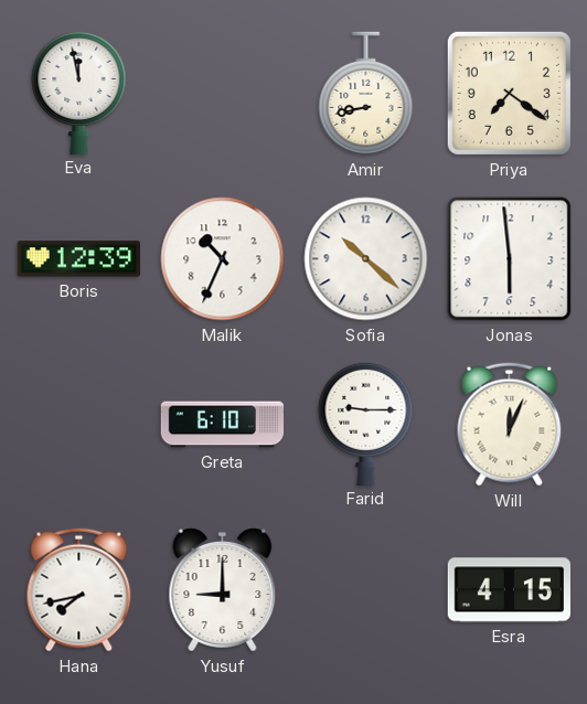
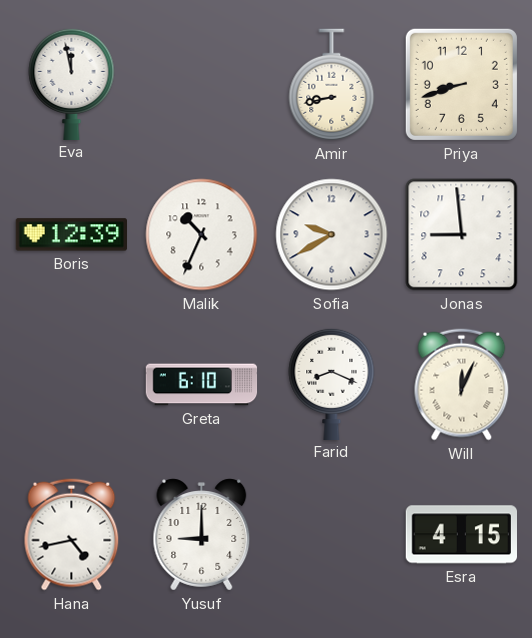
Priya: 7:21 -> 8:42
Sofia: 10:22 -> 9:40
Jonas: 5:59 -> 8:59
Farid: 9:15 -> 8:19
Hana: 7:43 -> 4:43
